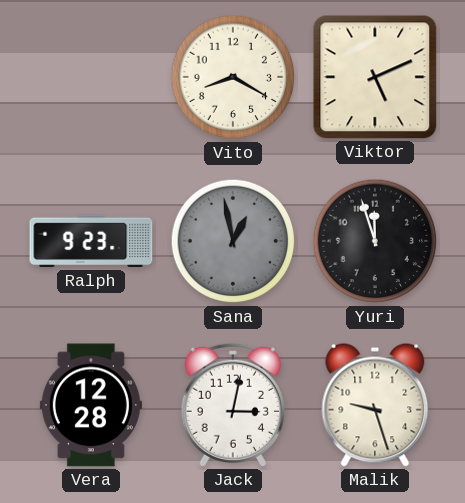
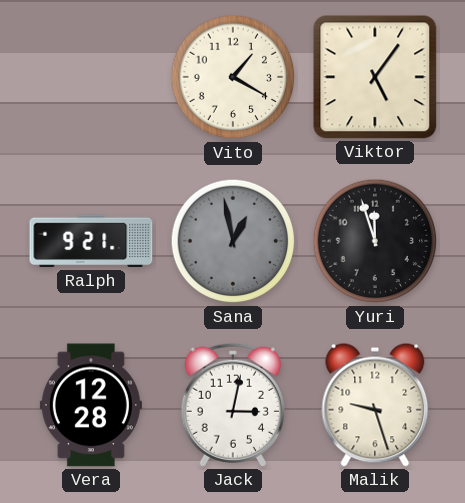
Vito: 8:20 -> 1:20
Viktor: 5:11 -> 5:06
Ralph: 9:23 -> 9:21
